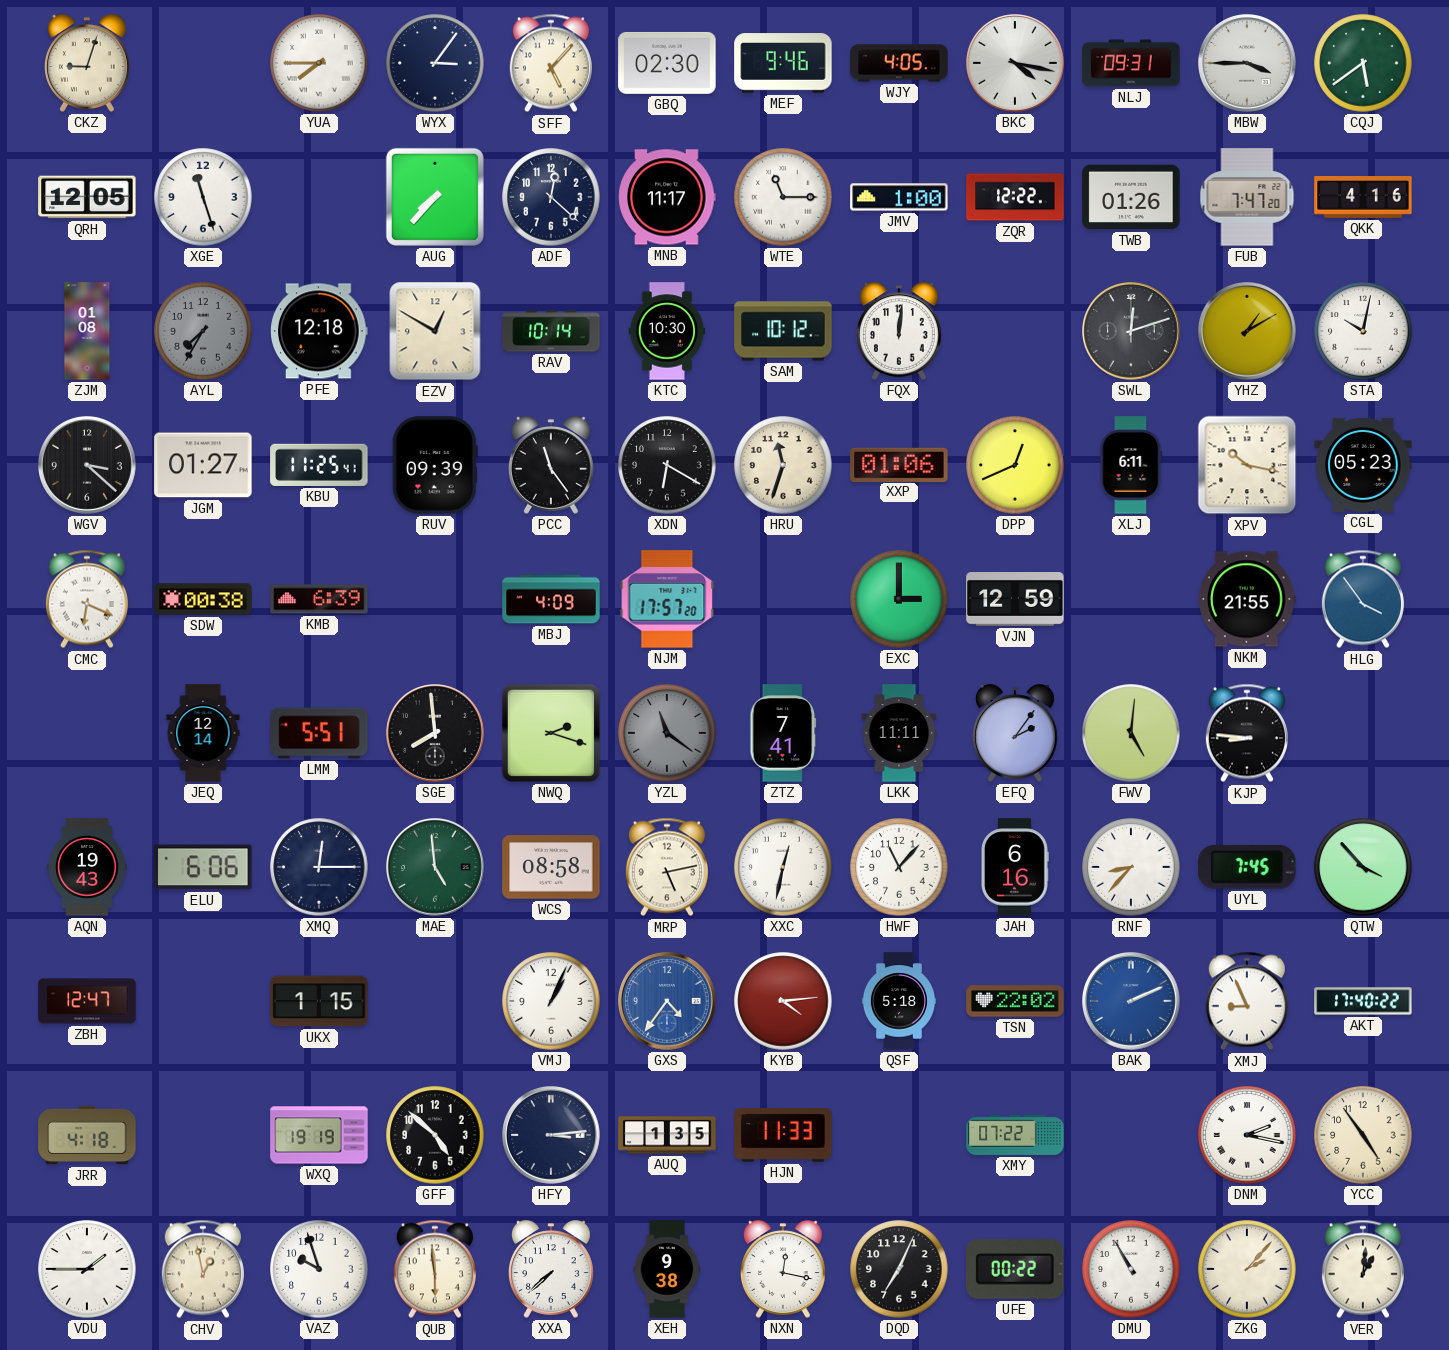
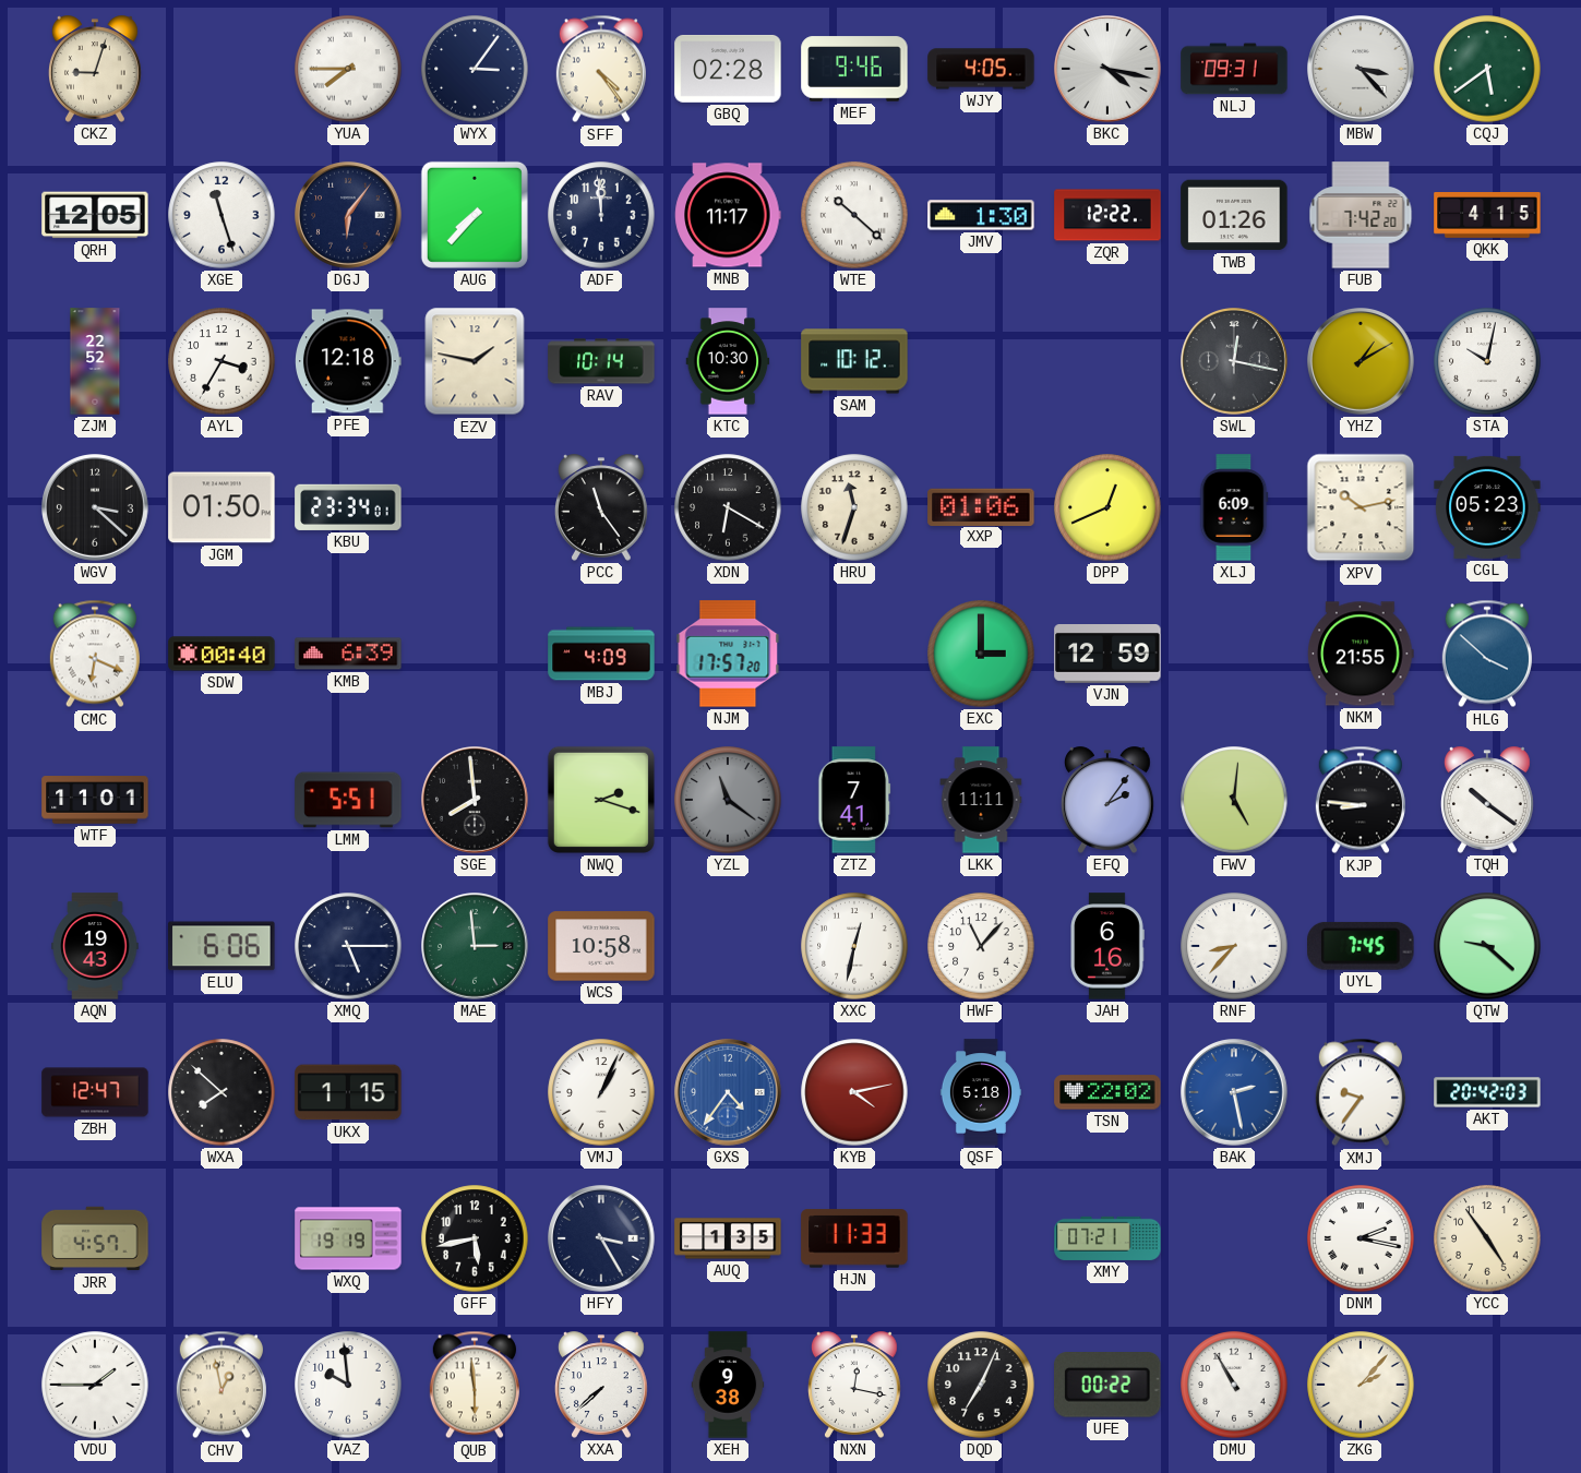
SFF: 5:07 -> 4:24
GBQ: 02:30 -> 02:28
MBW: 3:45 -> 3:23
DGJ: none -> 6:06
ADF: 12:22 -> 11:59
WTE: 11:15 -> 10:22
JMV: 1:00 -> 1:30
FUB: 7:47 -> 7:42
QKK: 4:16 -> 4:15
ZJM: 01:08 -> 22:52
AYL: 7:35 -> 3:35
AYL dial: grey -> white
EZV: 12:50 -> 1:47
FQX: 12:01 -> none
SWL: 12:12 -> 12:17
JGM: 01:27 -> 01:50
KBU: 11:25 -> 23:34
RUV: 09:39 -> none
XLJ: 6:11 -> 6:09
XPV: 10:17 -> 10:13
SDW: 00:38 -> 00:40
HLG: 3:54 -> 3:52
WTF: none -> 11:01
JEQ: 12:14 -> none
TQH: none -> 10:21
XMQ: 12:15 -> 5:15
MAE: 4:59 -> 2:59
WCS: 08:58 -> 10:58
MRP: 5:13 -> none
QTW: 3:53 -> 9:22
WXA: none -> 7:52
KYB: 4:14 -> 4:13
BAK: 2:11 -> 2:28
XMJ: 8:56 -> 9:36
AKT: 17:40 -> 20:42
JRR: 4:18 -> 4:57
GFF: 4:52 -> 5:43
HFY: 3:14 -> 3:25
XMY: 07:22 -> 07:21
VAZ: 9:57 -> 9:59
VER: 1:01 -> none
